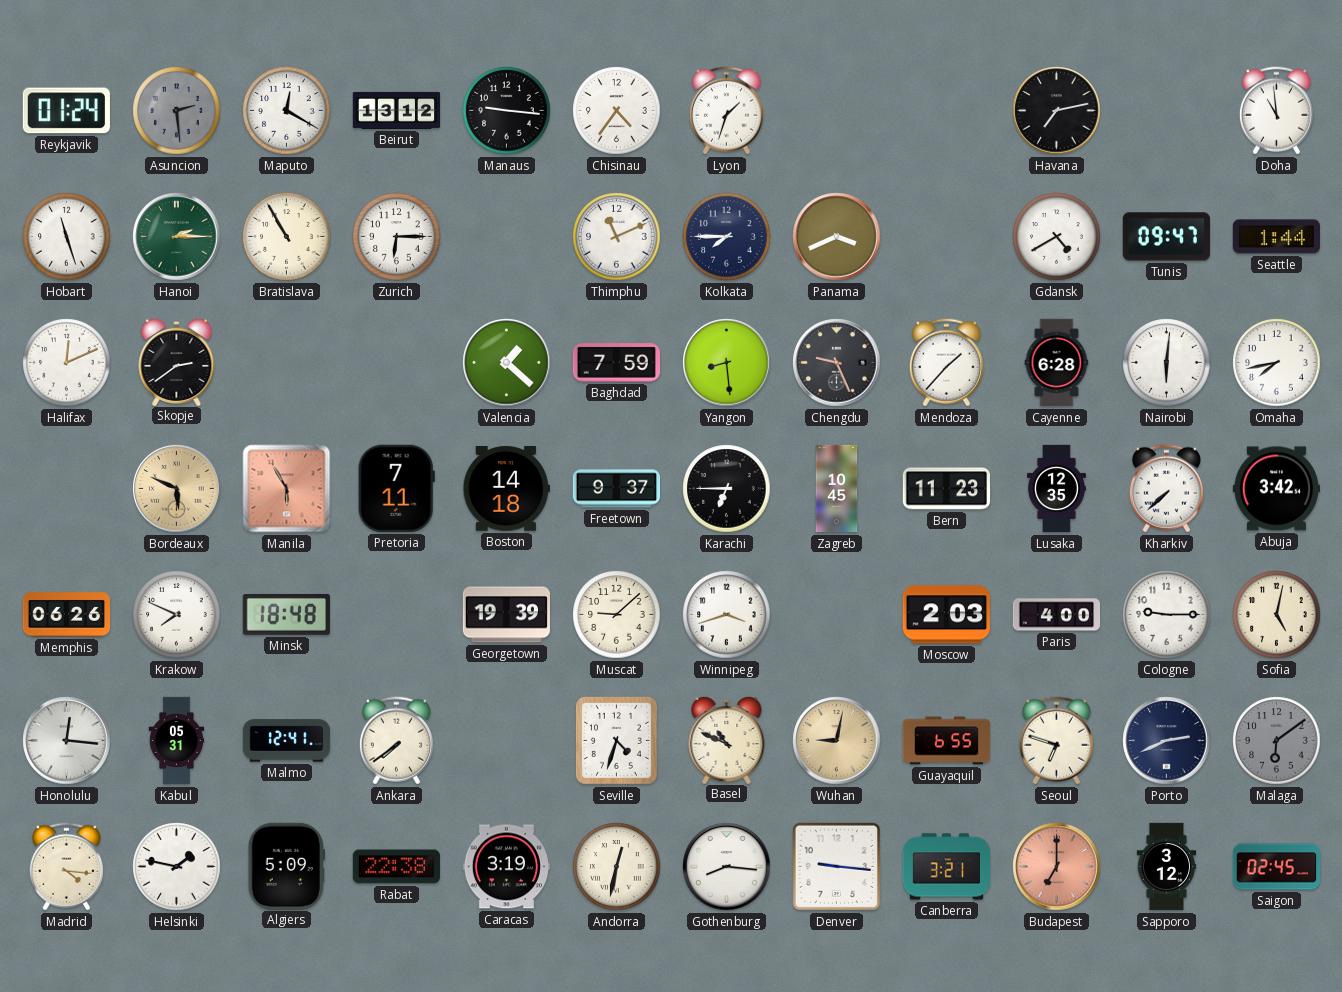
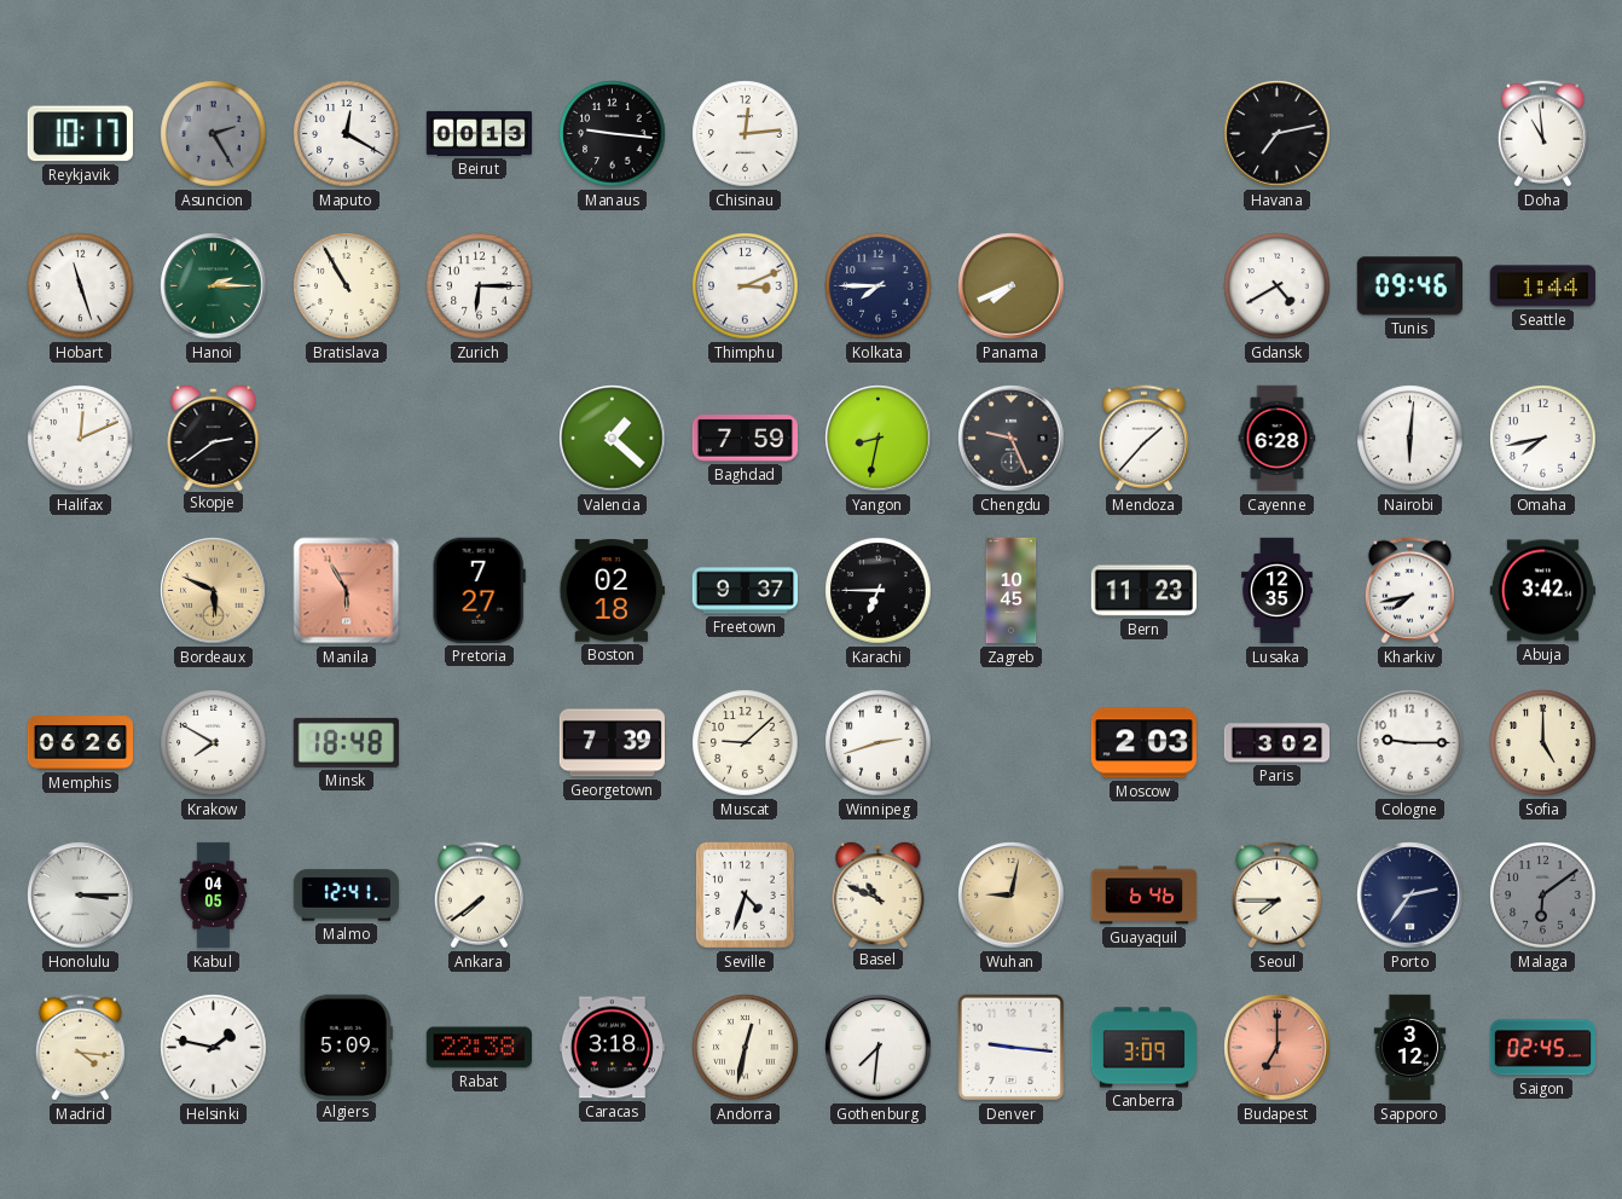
Reykjavik: 01:24 -> 10:17
Asuncion: 2:29 -> 2:25
Beirut: 13:12 -> 00:13
Chisinau: 4:36 -> 12:14
Lyon: 1:33 -> none
Thimphu: 11:11 -> 3:11
Panama: 3:41 -> 7:41
Tunis: 09:47 -> 09:46
Yangon: 8:29 -> 8:32
Pretoria: 7:11 -> 7:27
Boston: 14:18 -> 02:18
Kharkiv: 7:38 -> 7:43
Krakow: 7:49 -> 7:50
Georgetown: 19:39 -> 7:39
Winnipeg: 3:42 -> 2:42
Paris: 4:00 -> 3:02
Sofia: 5:02 -> 5:00
Honolulu: 12:16 -> 3:15
Kabul: 05:31 -> 04:05
Guayaquil: 6:55 -> 6:46
Seoul: 6:48 -> 7:45
Porto: 2:41 -> 2:36
Caracas: 3:19 -> 3:18
Gothenburg: 8:16 -> 7:31
Canberra: 3:21 -> 3:09
